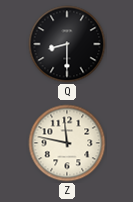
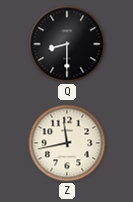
Z: 11:47 -> 11:43
